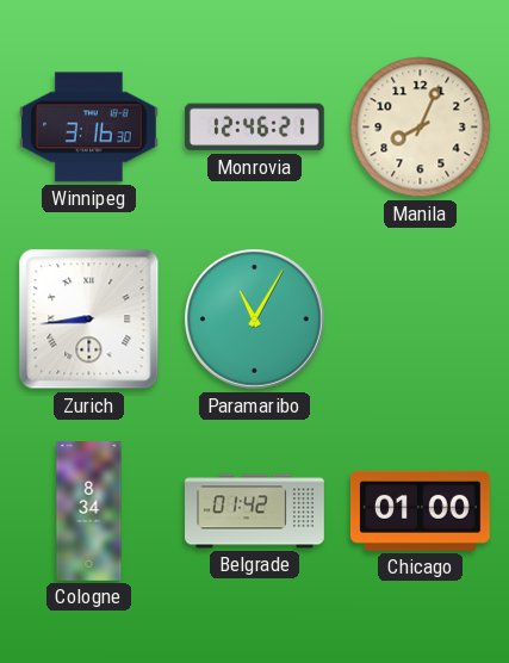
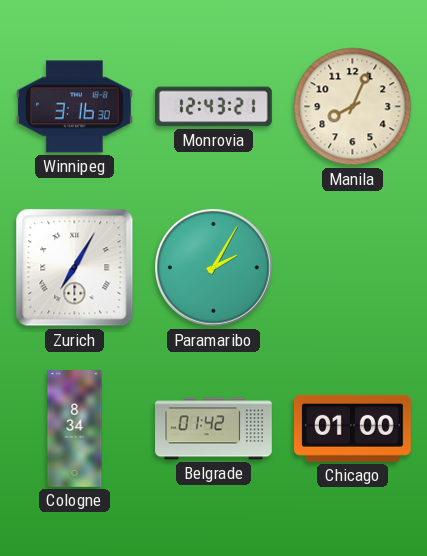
Monrovia: 12:46 -> 12:43
Zurich: 8:44 -> 7:05
Paramaribo: 11:05 -> 2:05
